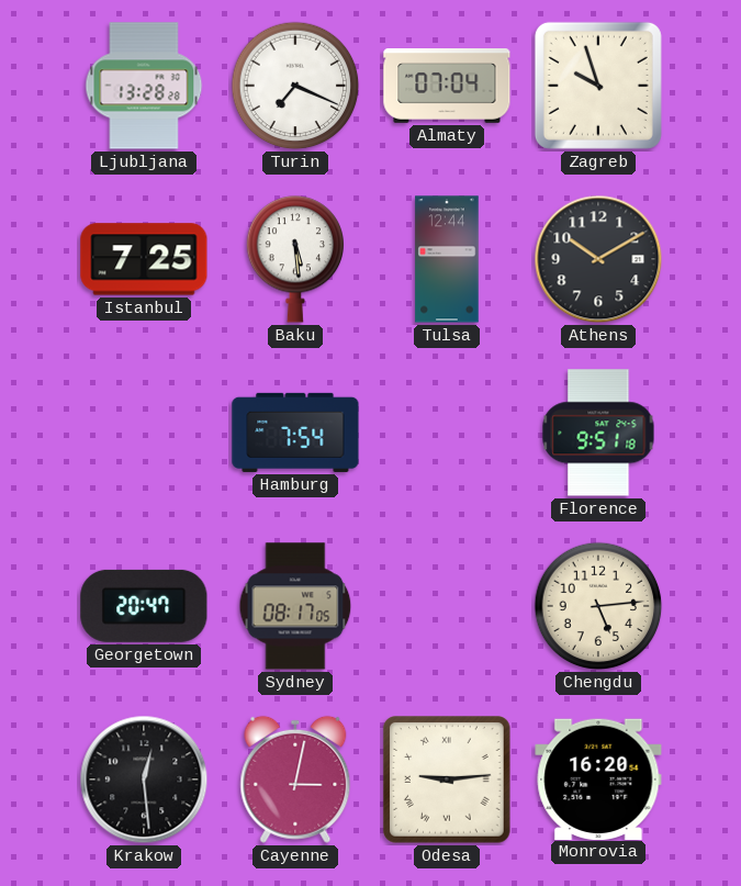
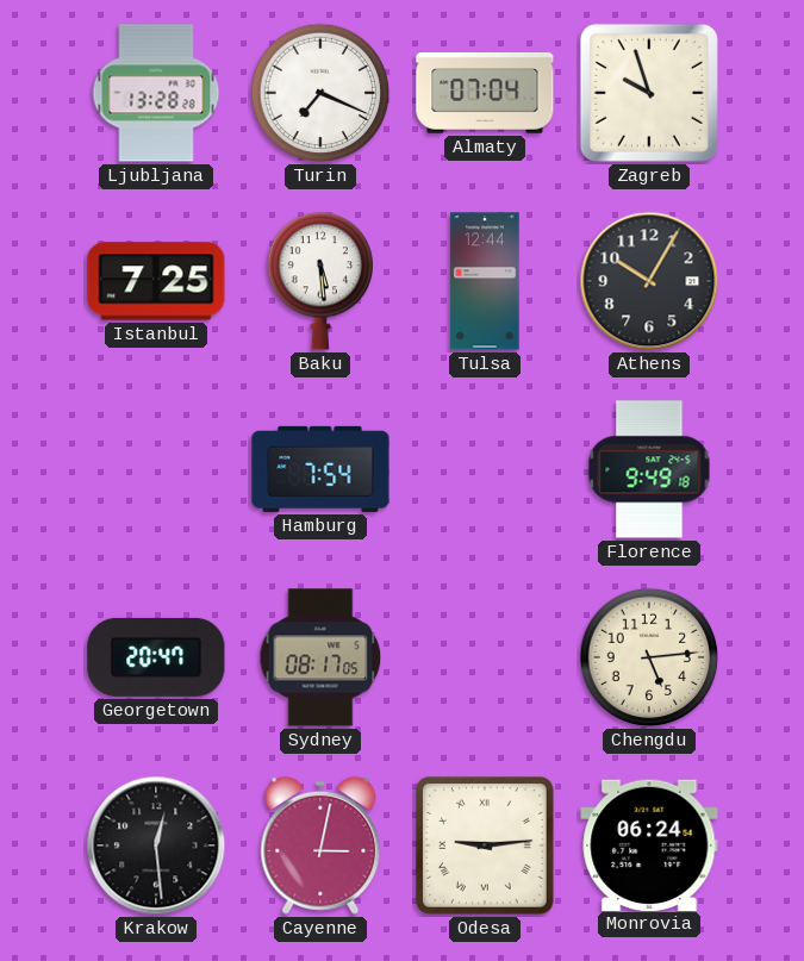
Athens: 10:10 -> 10:05
Florence: 9:51 -> 9:49
Monrovia: 16:20 -> 06:24
